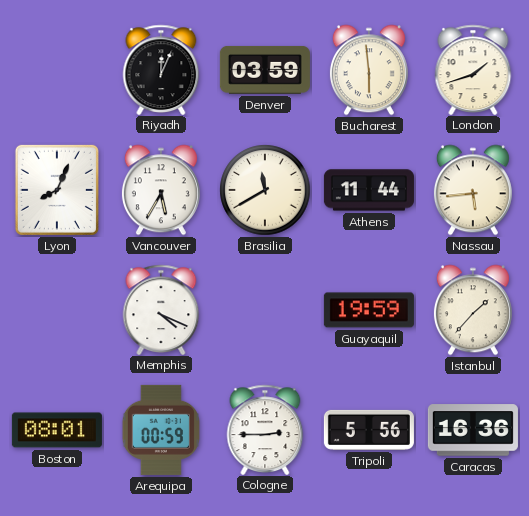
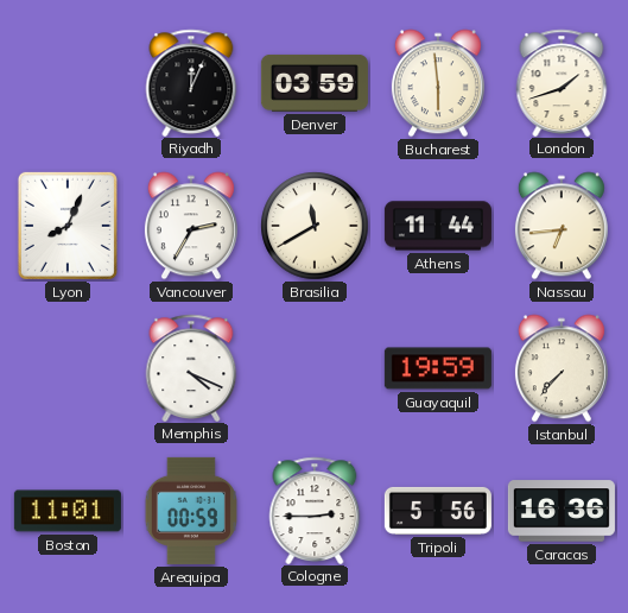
Vancouver: 5:35 -> 2:35
Nassau: 5:44 -> 6:44
Istanbul: 1:37 -> 7:37
Boston: 08:01 -> 11:01
